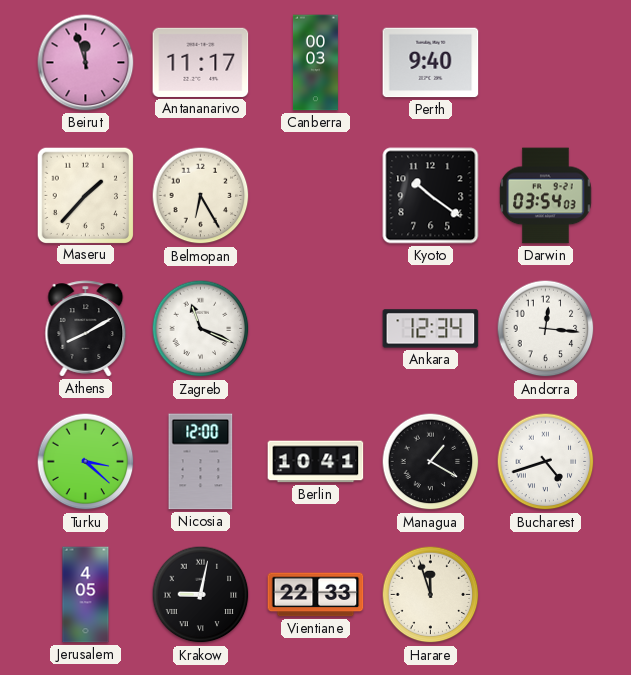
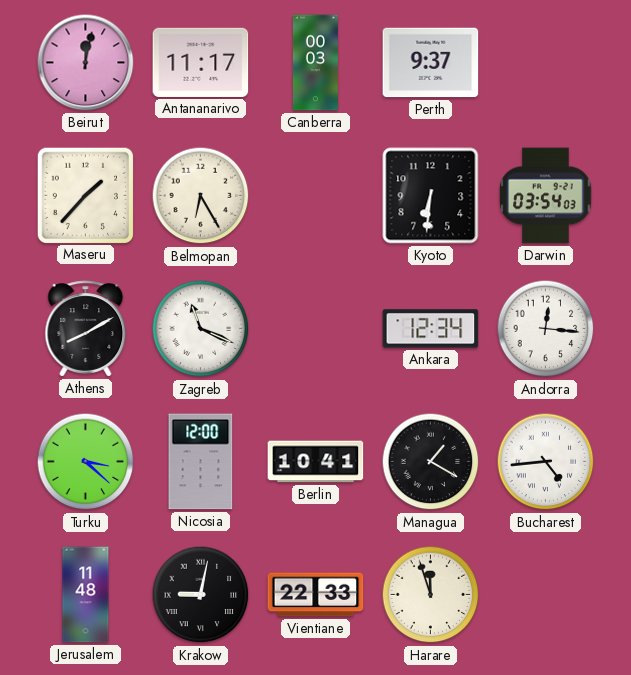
Beirut: 11:57 -> 12:02
Perth: 9:40 -> 9:37
Kyoto: 10:21 -> 6:31
Bucharest: 4:42 -> 4:44
Jerusalem: 4:05 -> 11:48
